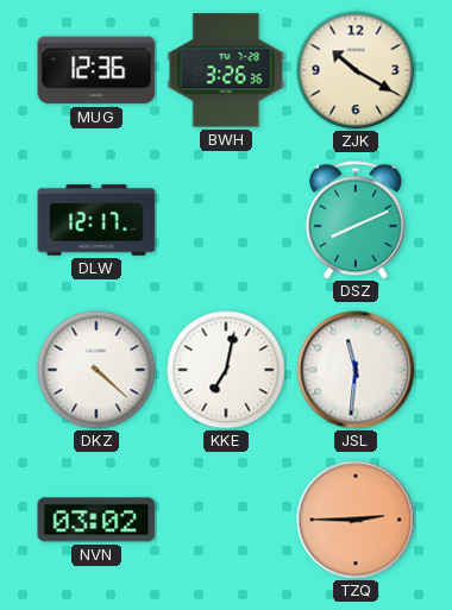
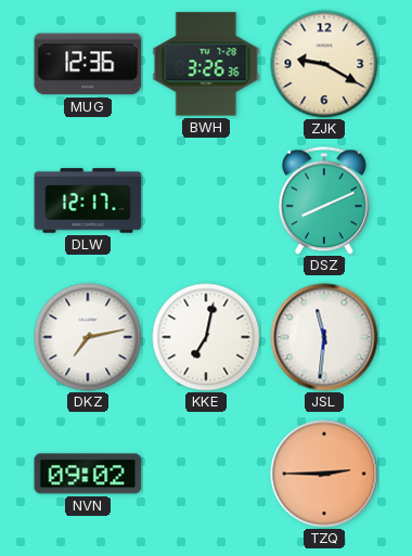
ZJK: 10:20 -> 9:20
DKZ: 4:22 -> 7:13
NVN: 03:02 -> 09:02
